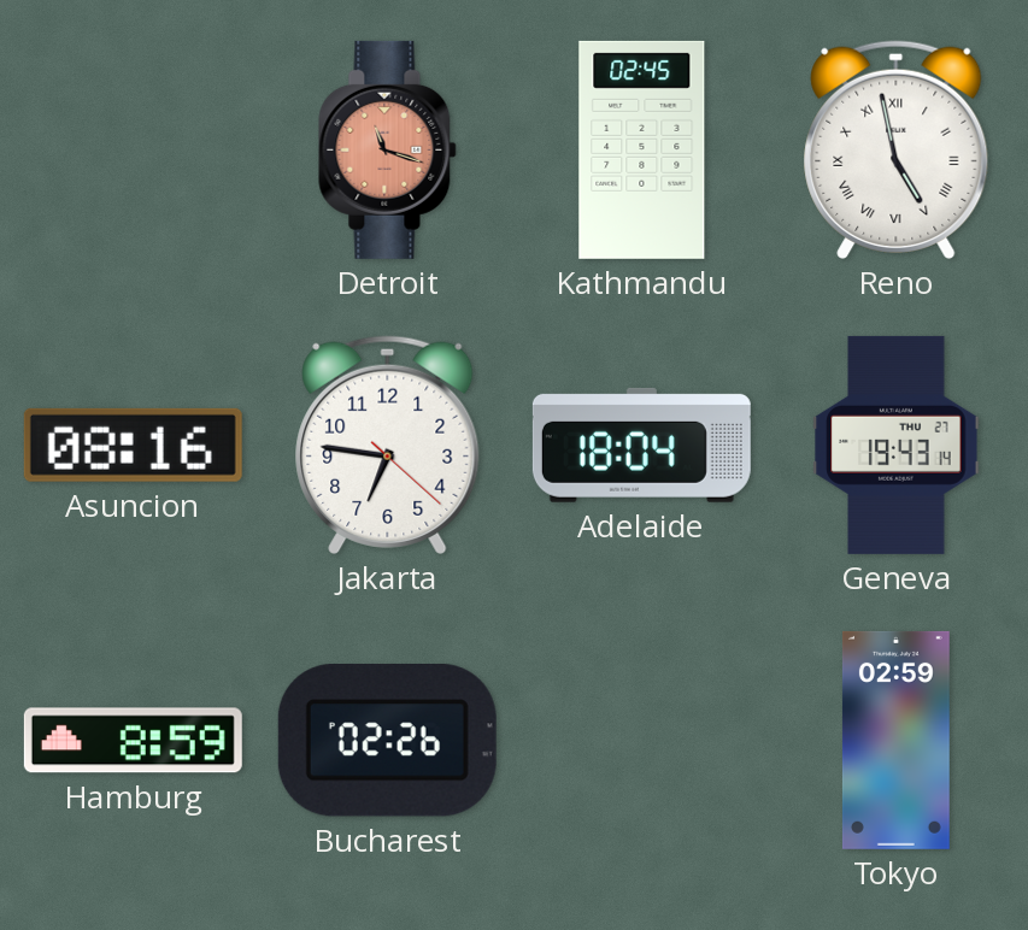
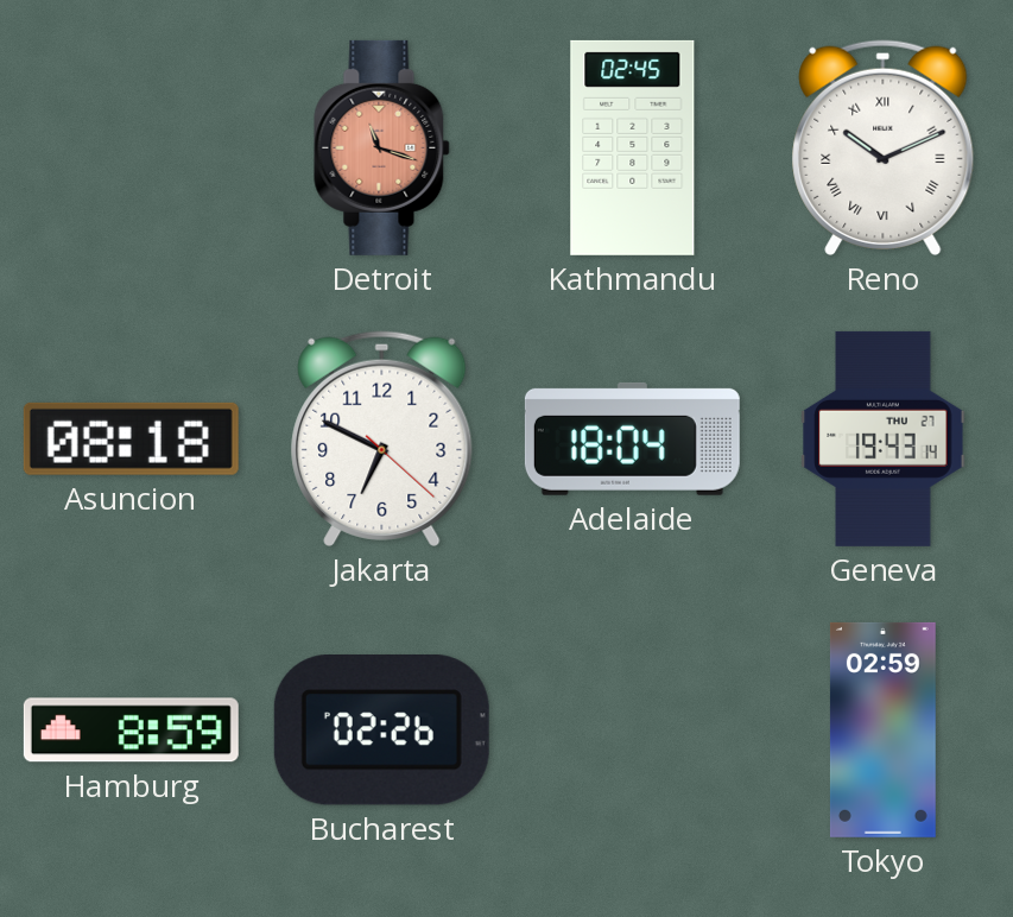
Reno: 4:58 -> 10:11
Asuncion: 08:16 -> 08:18
Jakarta: 6:46 -> 6:49
